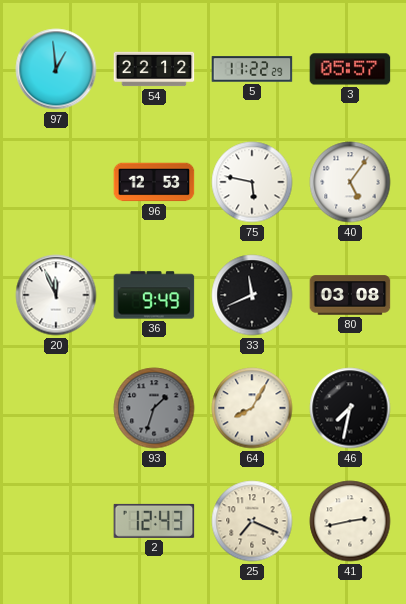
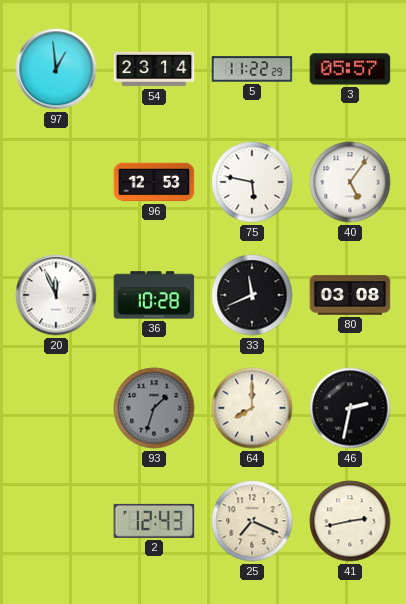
54: 22:12 -> 23:14
36: 9:49 -> 10:28
64: 8:05 -> 8:00
46: 7:32 -> 2:32
